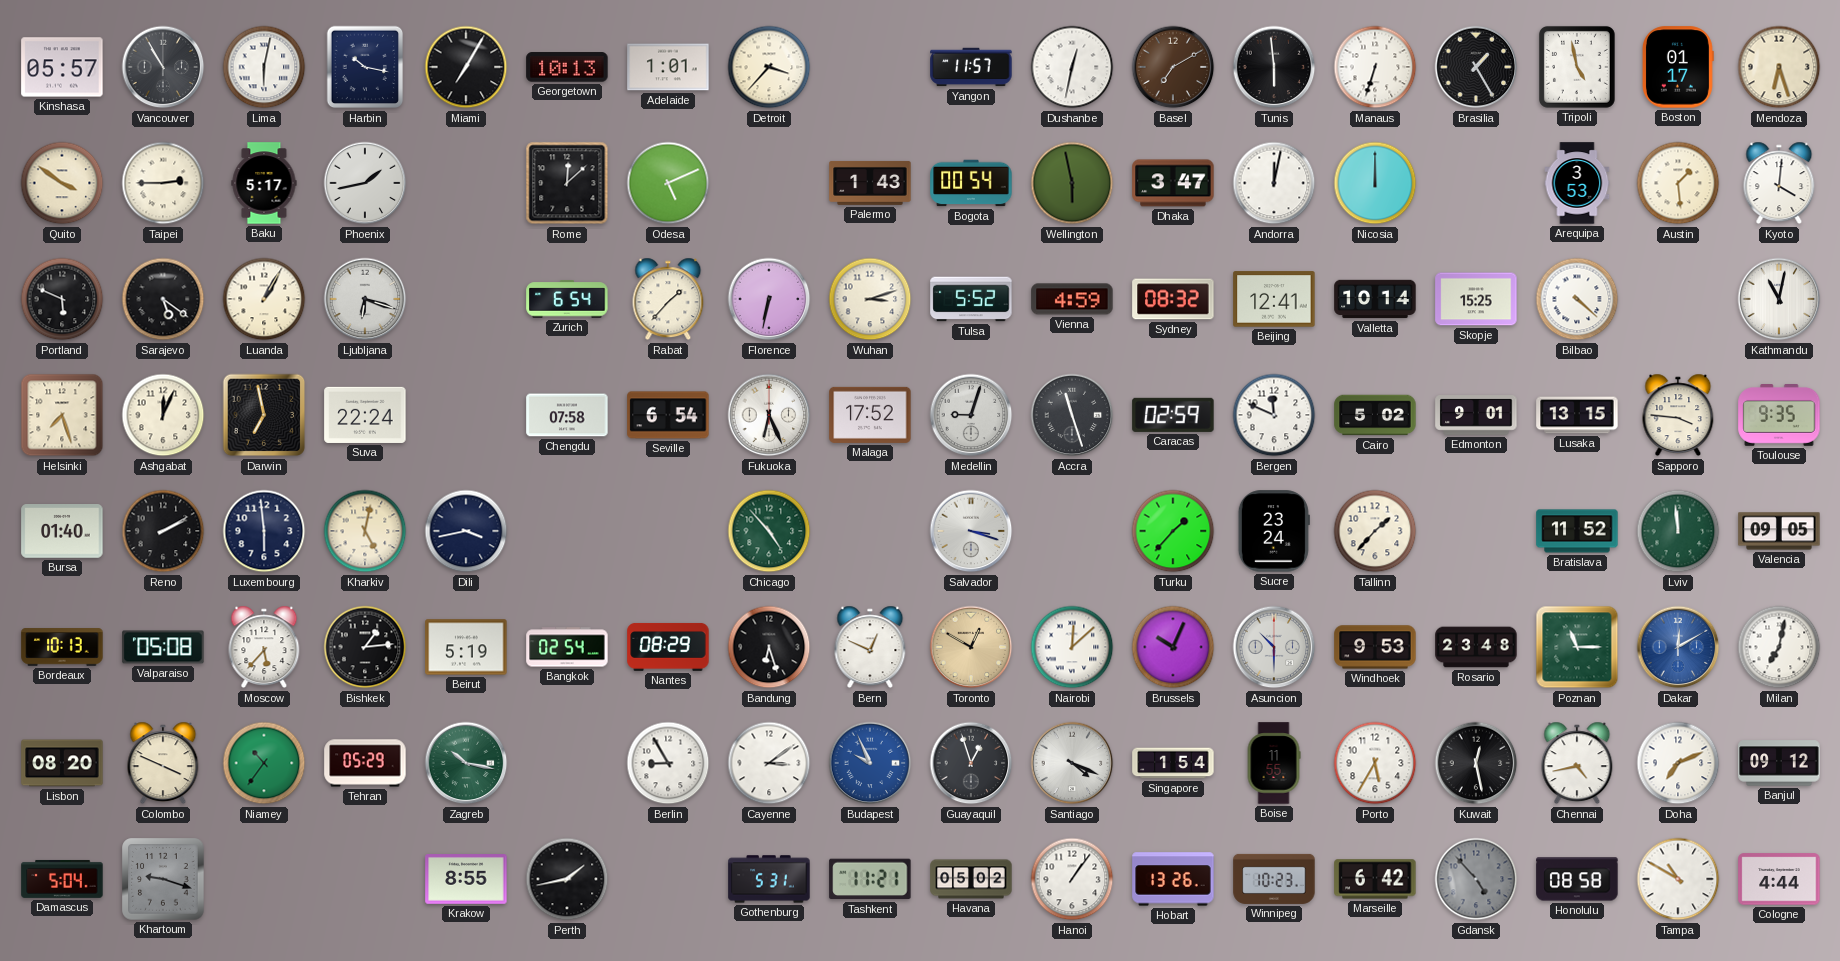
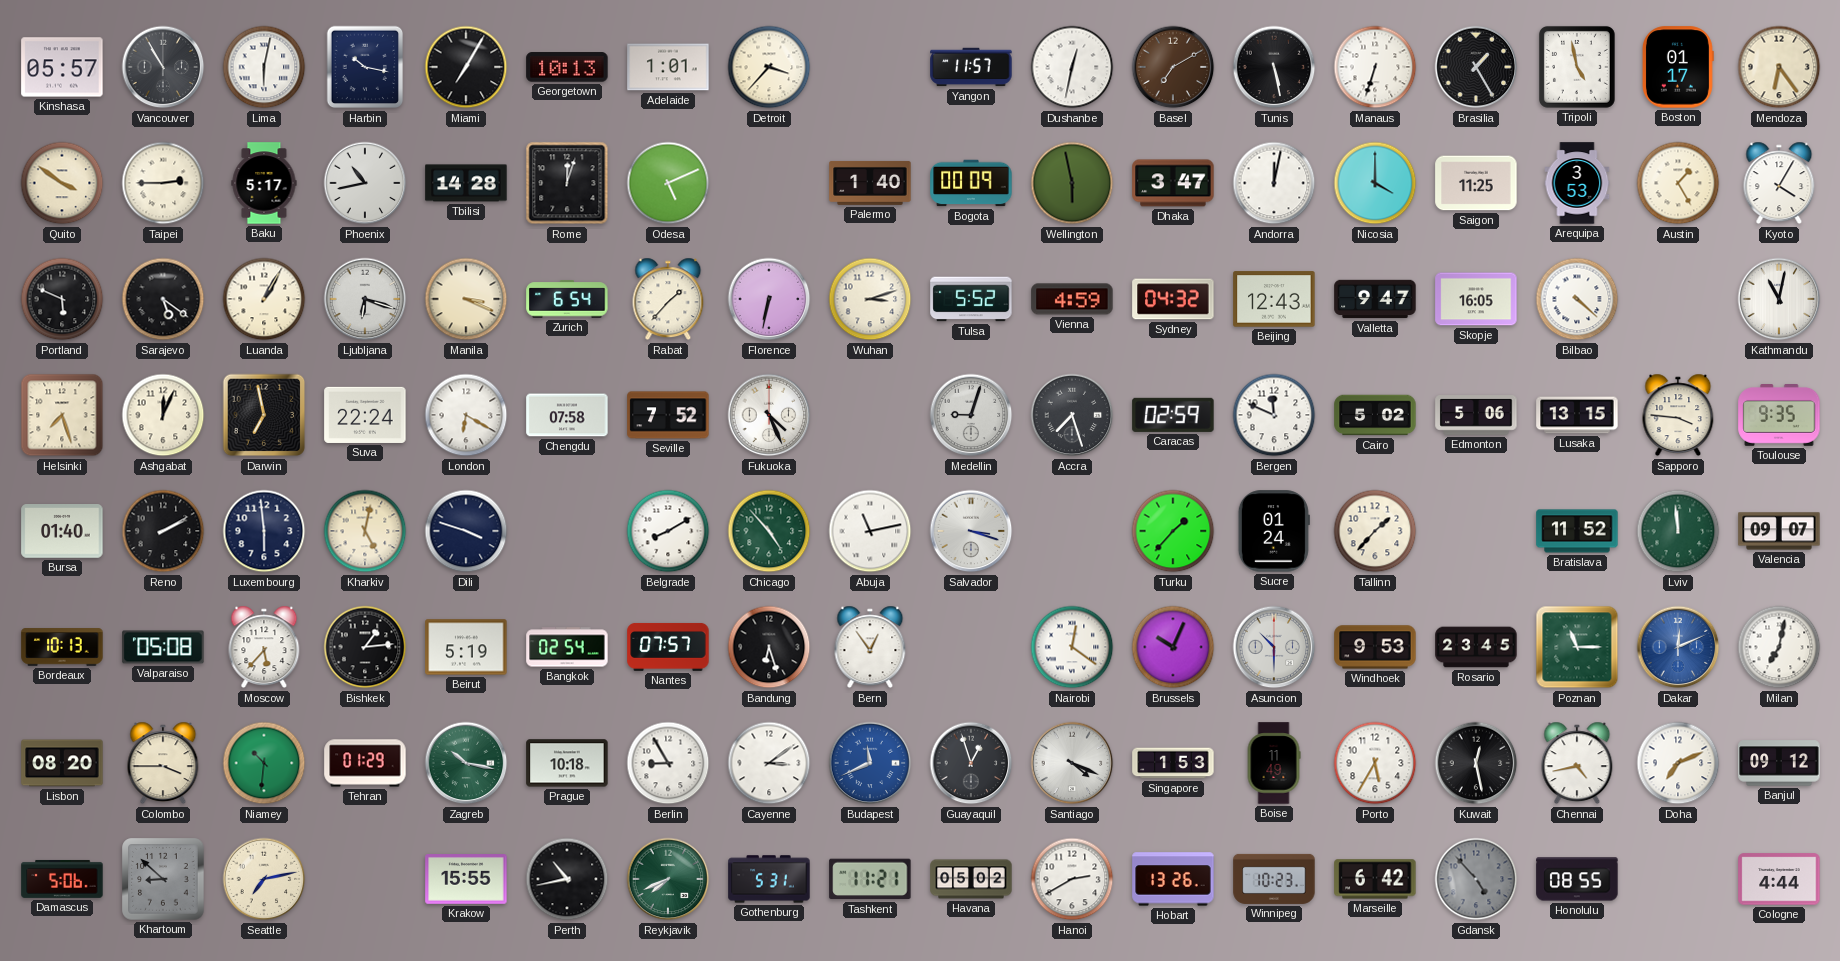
Tunis: 5:59 -> 5:28
Mendoza: 6:27 -> 6:24
Phoenix: 1:43 -> 10:43
Tbilisi: none -> 14:28
Rome: 12:08 -> 12:03
Palermo: 1:43 -> 1:40
Bogota: 00:54 -> 00:09
Nicosia: 12:00 -> 4:00
Saigon: none -> 11:25
Austin: 1:29 -> 1:25
Kyoto: 4:01 -> 4:05
Manila: none -> 3:19
Sydney: 08:32 -> 04:32
Beijing: 12:41 -> 12:43
Valletta: 10:14 -> 9:47
Skopje: 15:25 -> 16:05
London: none -> 6:20
Seville: 6:54 -> 7:52
Fukuoka: 6:26 -> 4:26
Malaga: 17:52 -> none
Accra: 11:27 -> 7:27
Edmonton: 9:01 -> 5:06
Dili: 3:43 -> 3:48
Belgrade: none -> 8:10
Abuja: none -> 11:13
Sucre: 23:24 -> 01:24
Valencia: 09:05 -> 09:07
Nantes: 08:29 -> 07:57
Bern: 12:49 -> 12:54
Toronto: 12:50 -> none
Nairobi: 12:08 -> 12:21
Rosario: 23:48 -> 23:45
Dakar: 12:10 -> 12:11
Colombo: 3:49 -> 3:45
Niamey: 10:36 -> 10:31
Tehran: 05:29 -> 01:29
Prague: none -> 10:18
Budapest: 9:56 -> 11:41
Singapore: 1:54 -> 1:53
Boise: 11:55 -> 11:49
Damascus: 5:04 -> 5:06
Khartoum: 9:18 -> 8:52
Seattle: none -> 7:13
Krakow: 8:55 -> 15:55
Perth: 1:43 -> 10:43
Reykjavik: none -> 7:41
Hanoi: 1:06 -> 2:40
Honolulu: 08:58 -> 08:55
Tampa: 10:50 -> none
